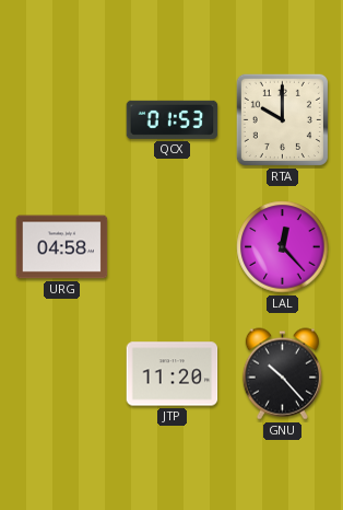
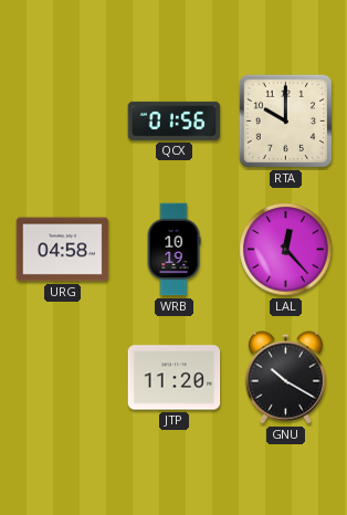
QCX: 01:53 -> 01:56
WRB: none -> 10:19
GNU: 10:23 -> 10:20
